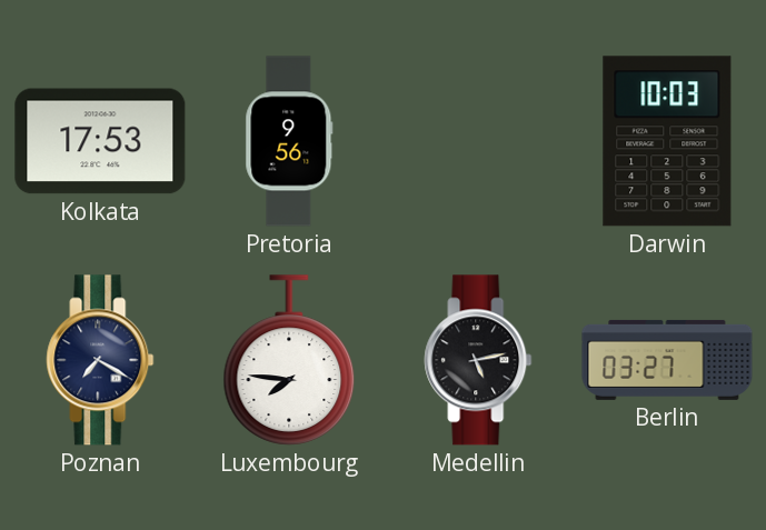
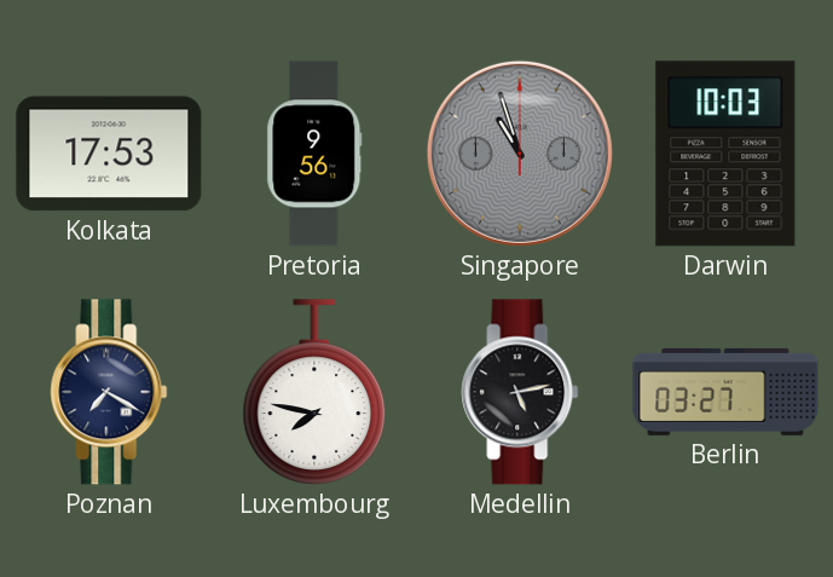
Singapore: none -> 10:57
Luxembourg: 7:46 -> 7:47
